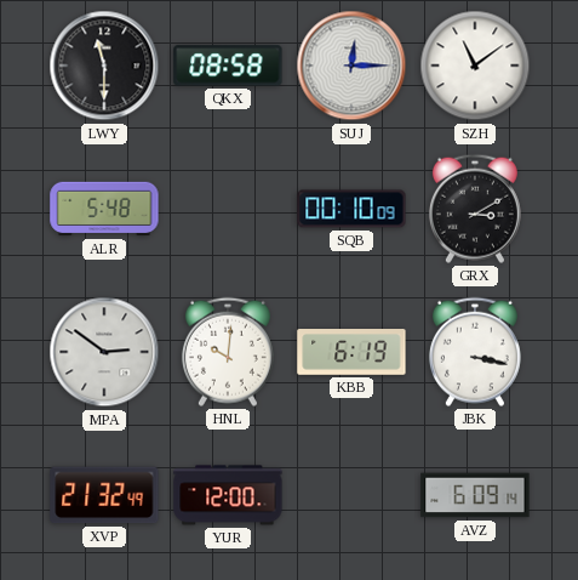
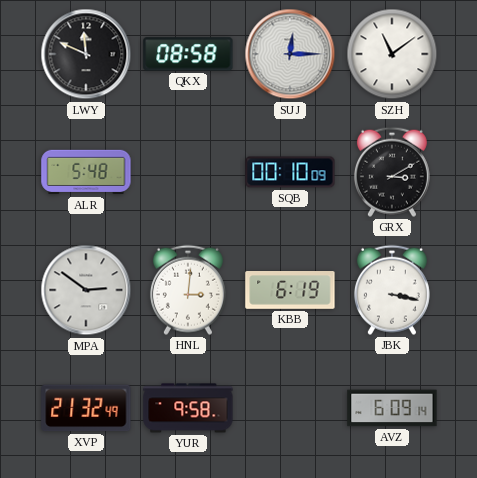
LWY: 11:30 -> 11:49
HNL: 10:01 -> 3:01
YUR: 12:00 -> 9:58
